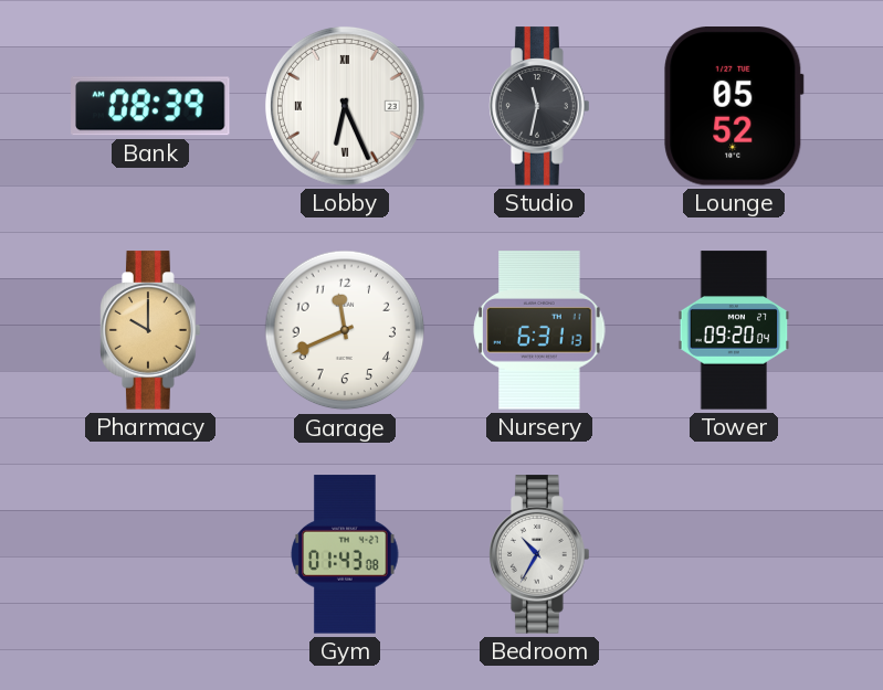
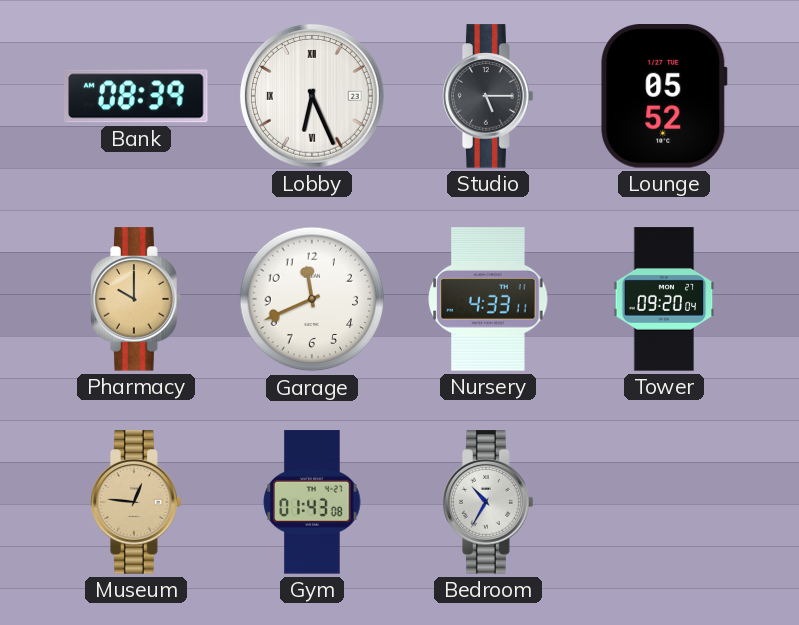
Studio: 11:32 -> 5:15
Nursery: 6:31 -> 4:33
Museum: none -> 12:46
